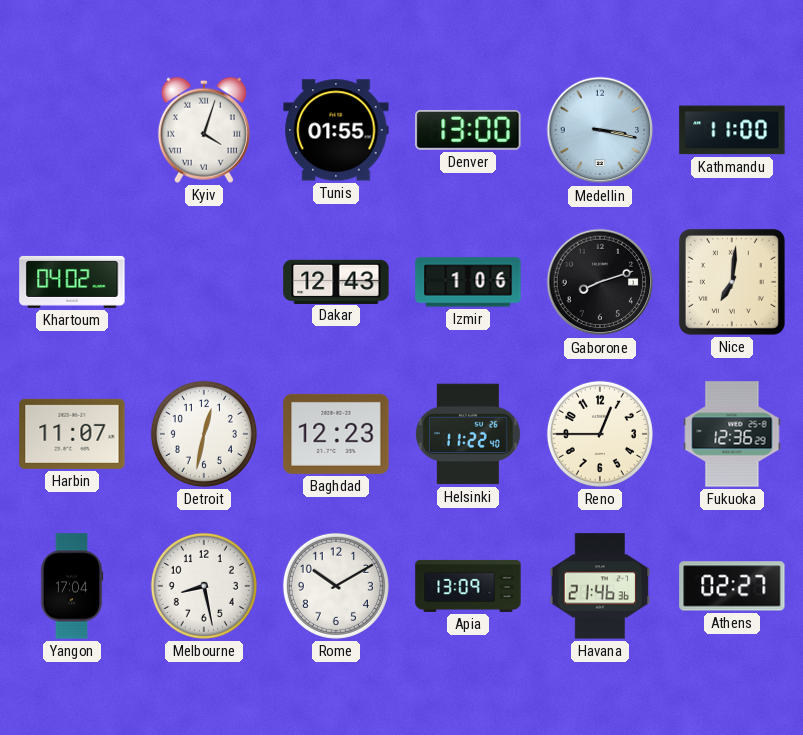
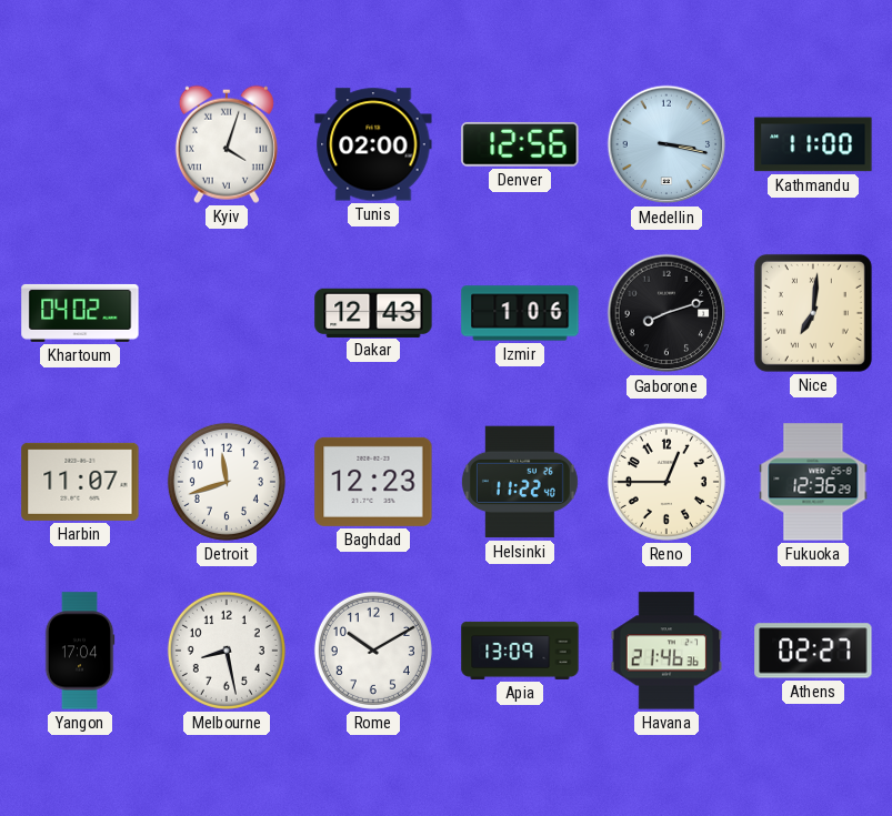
Tunis: 01:55 -> 02:00
Denver: 13:00 -> 12:56
Detroit: 12:32 -> 11:42
